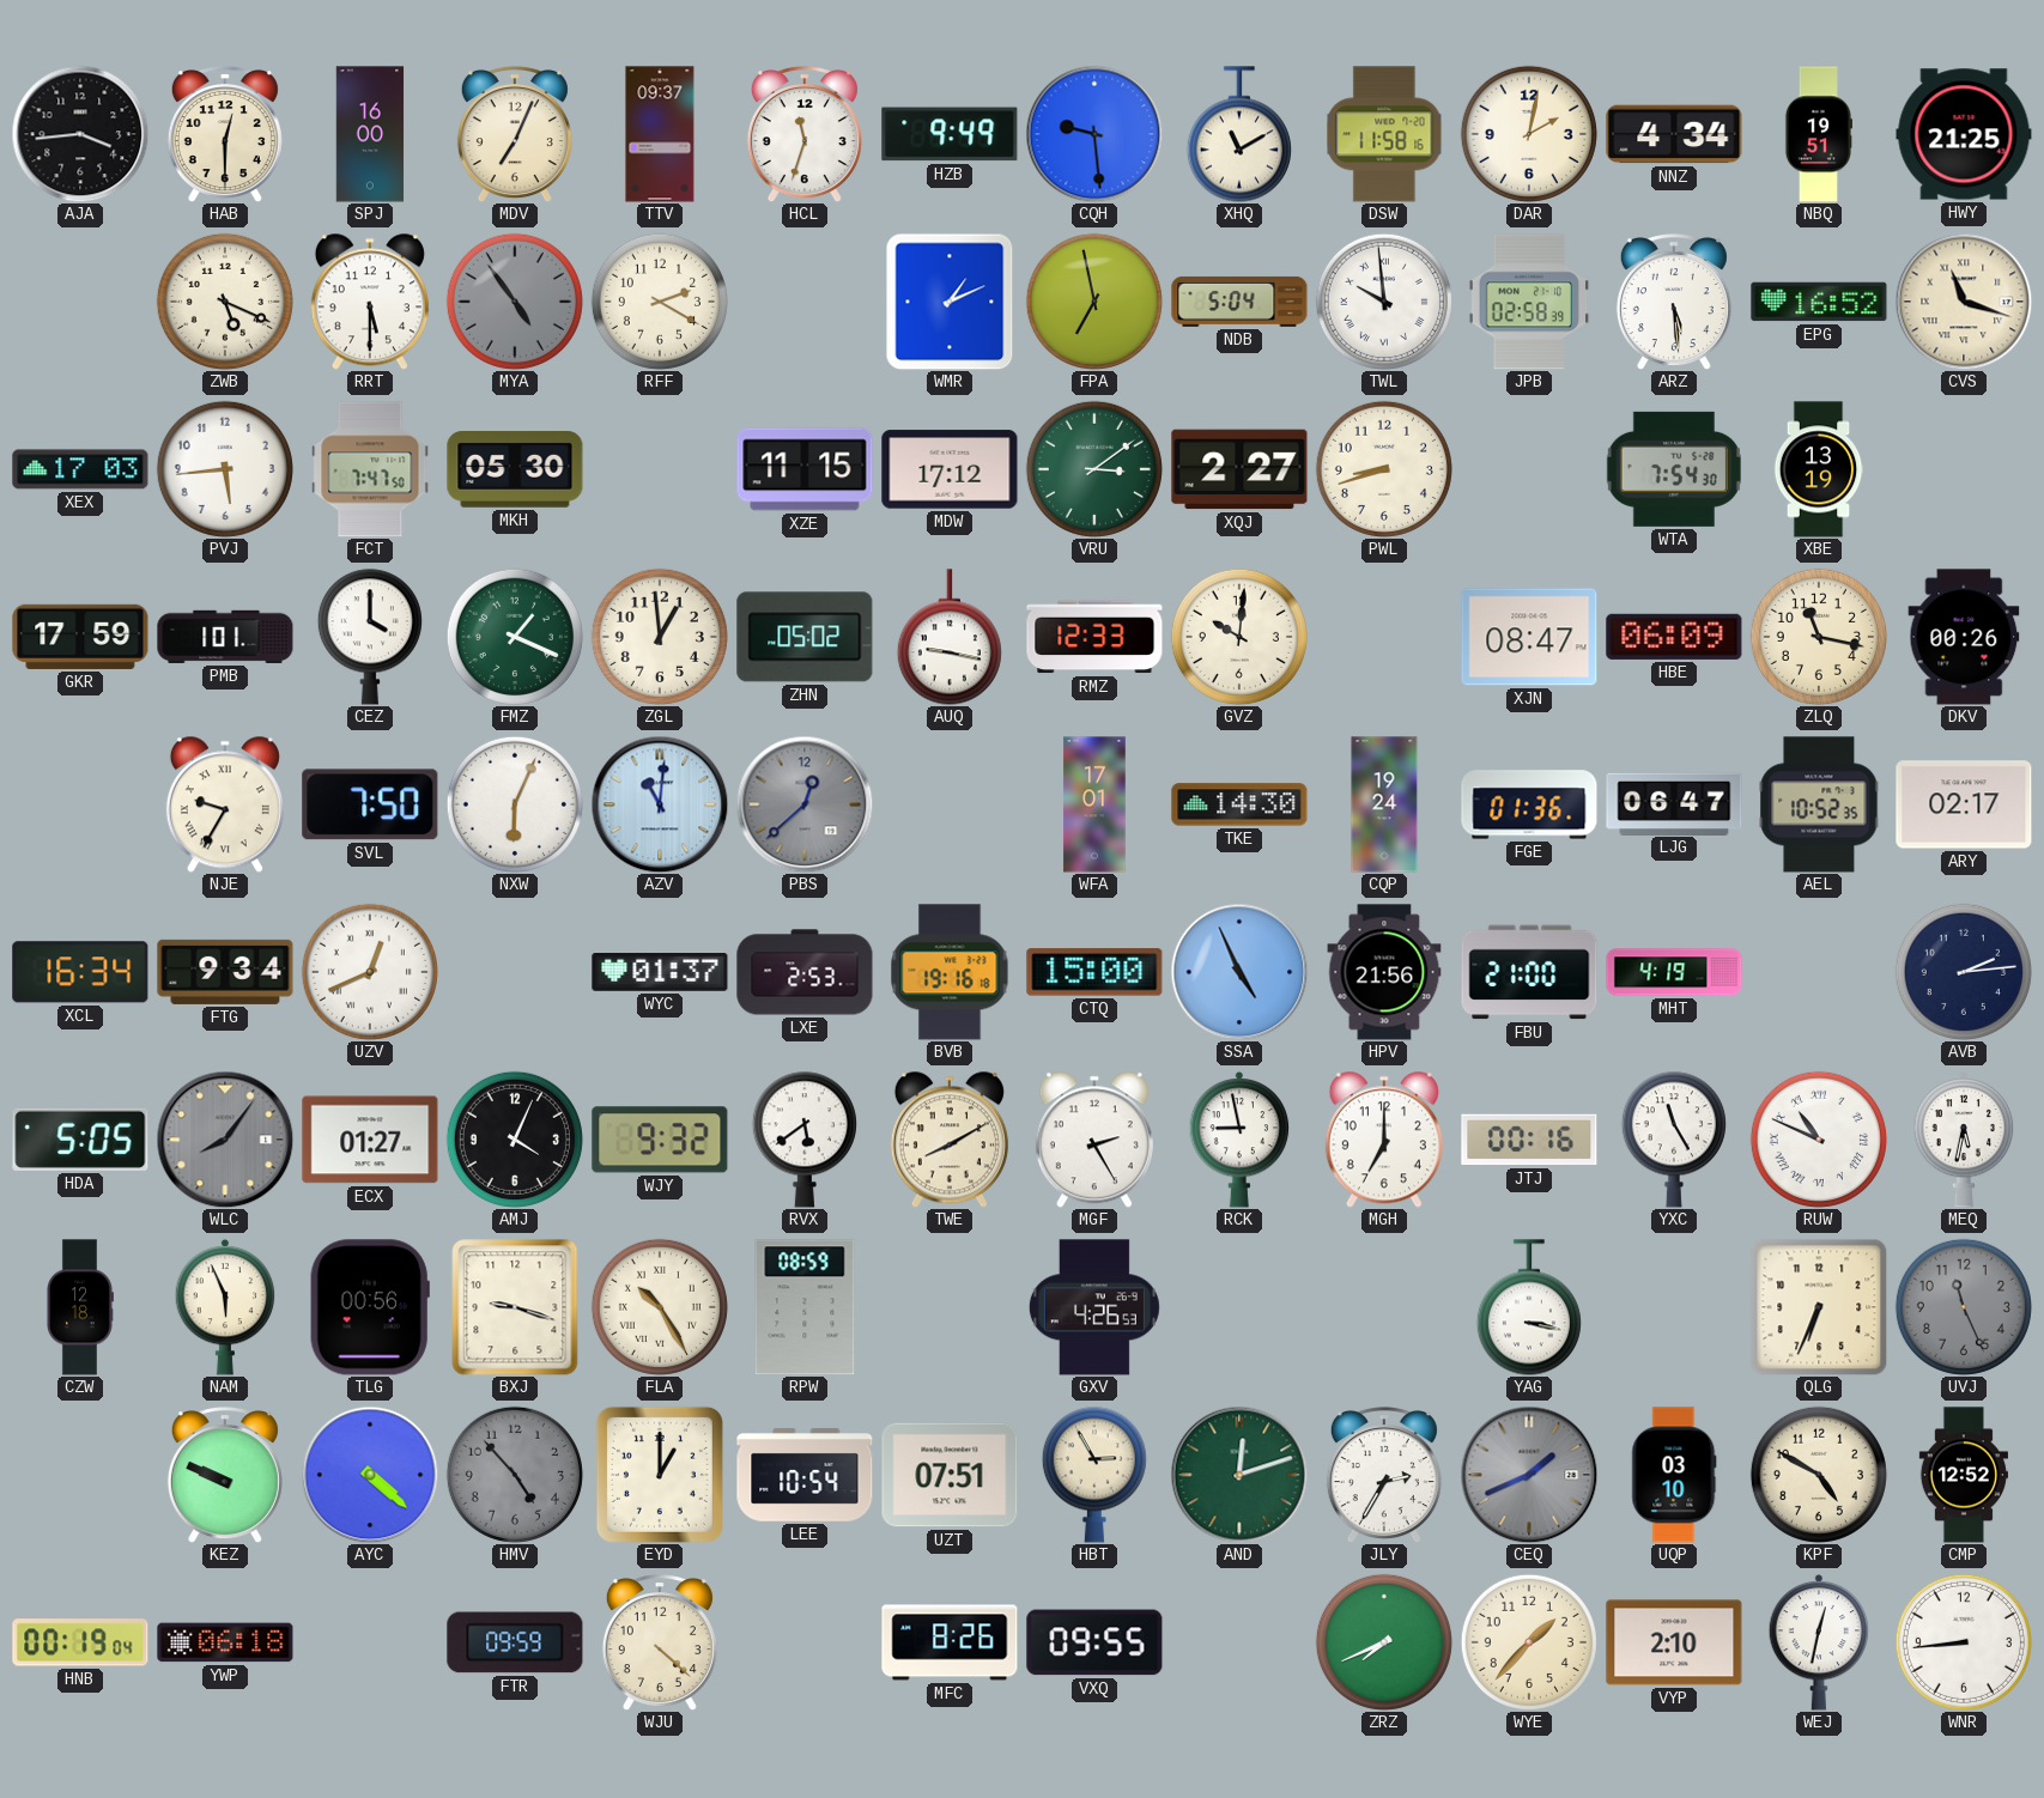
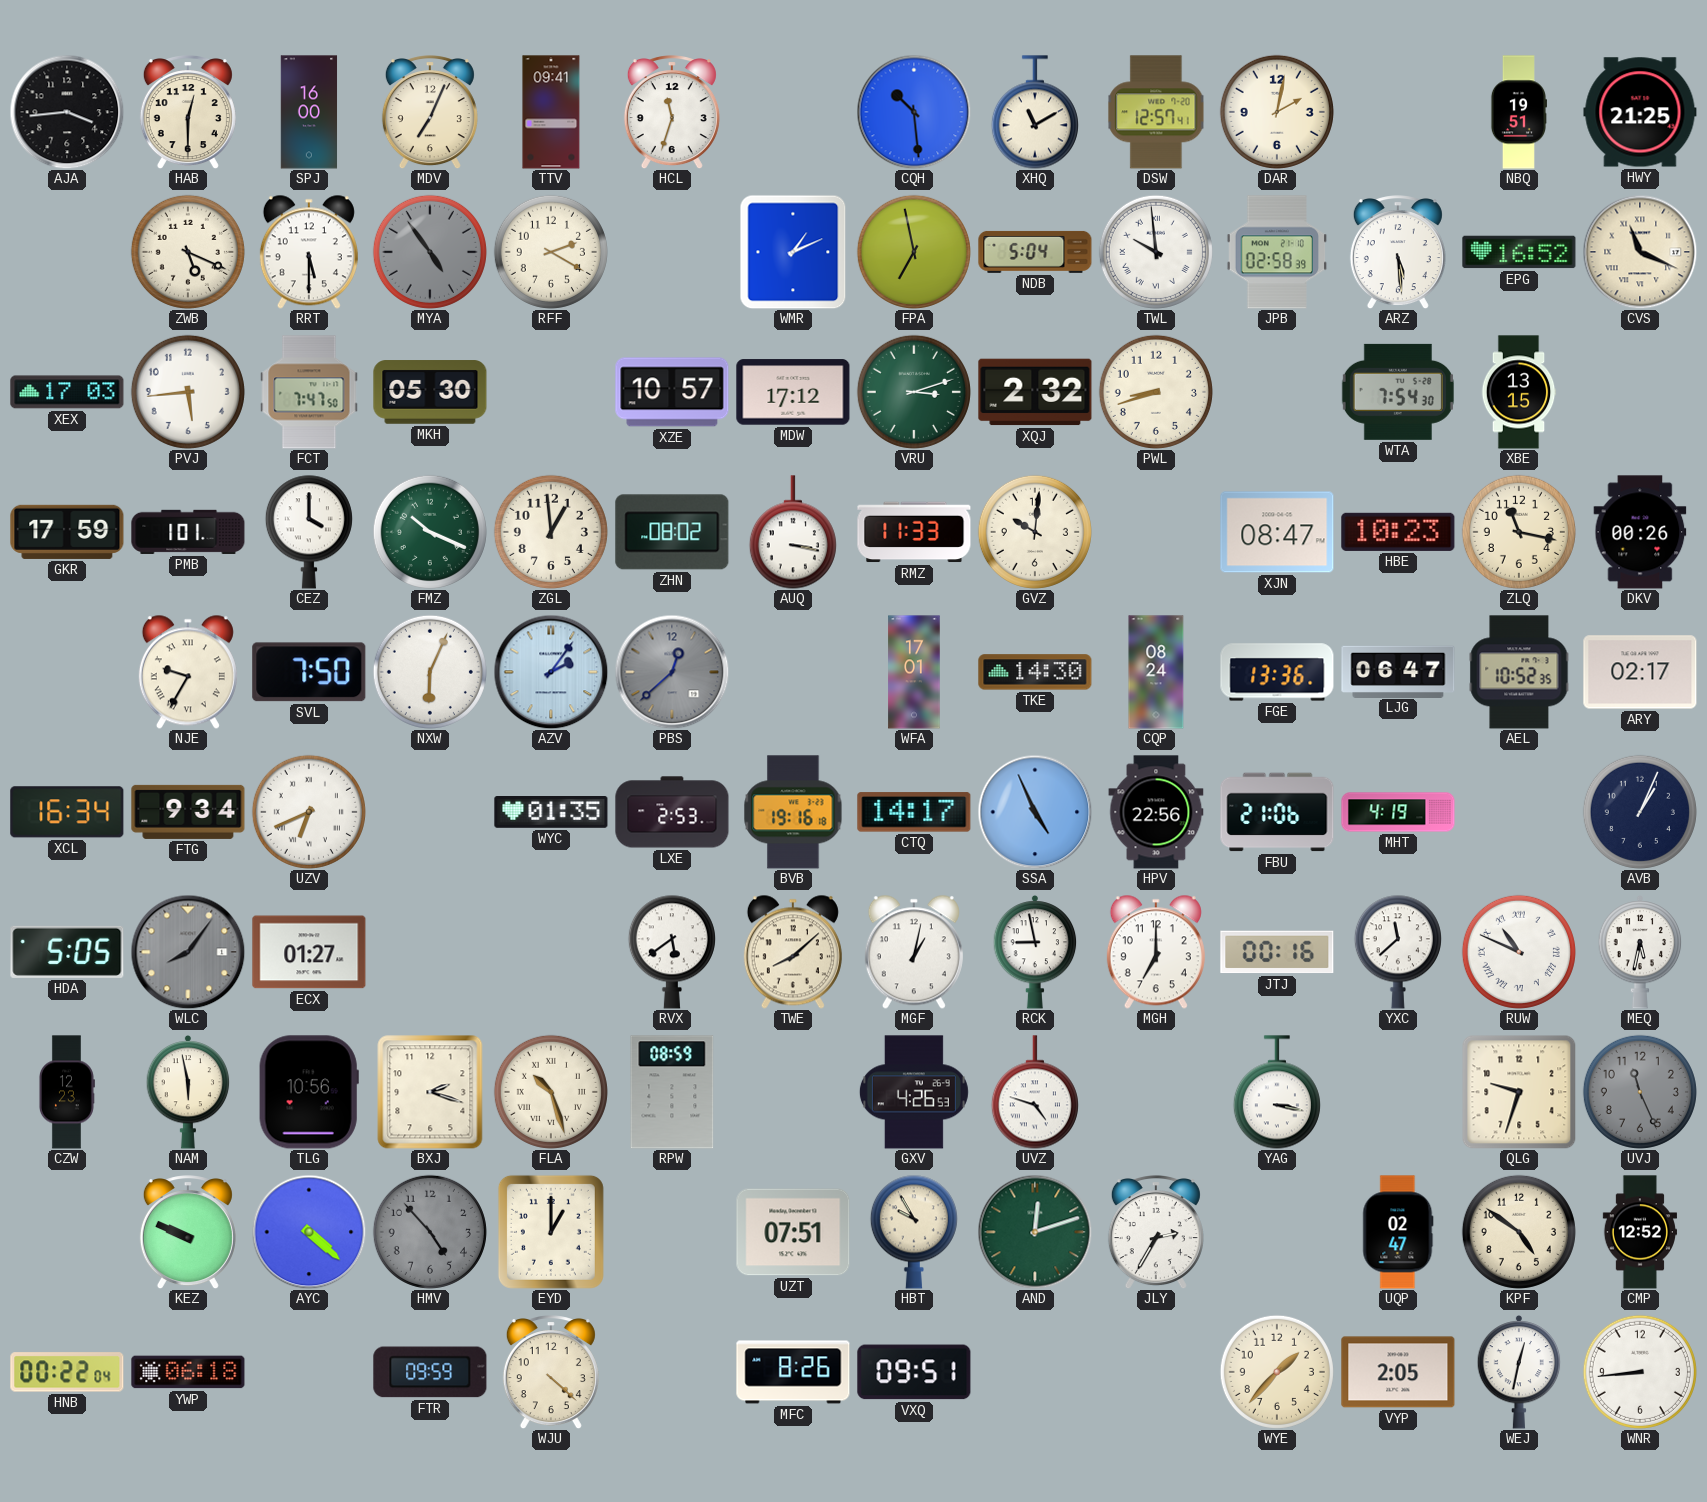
TTV: 09:37 -> 09:41
HZB: 9:49 -> none
CQH: 9:29 -> 10:29
DSW: 11:58 -> 12:57
NNZ: 4:34 -> none
CVS: 11:18 -> 11:19
XZE: 11:15 -> 10:57
VRU: 3:09 -> 3:12
XQJ: 2:27 -> 2:32
XBE: 13:19 -> 13:15
FMZ: 1:19 -> 10:19
ZHN: 05:02 -> 08:02
AUQ: 9:17 -> 3:17
RMZ: 12:33 -> 11:33
HBE: 06:09 -> 10:23
AZV: 11:01 -> 2:06
CQP: 19:24 -> 08:24
FGE: 01:36 -> 13:36
UZV: 12:41 -> 6:41
WYC: 01:37 -> 01:35
CTQ: 15:00 -> 14:17
HPV: 21:56 -> 22:56
FBU: 21:00 -> 21:06
AVB: 2:14 -> 1:04
AMJ: 4:04 -> none
WJY: 9:32 -> none
TWE: 8:10 -> 8:08
MGF: 2:25 -> 1:02
YXC: 11:25 -> 11:38
CZW: 12:18 -> 12:23
NAM: 5:56 -> 5:58
TLG: 00:56 -> 10:56
BXJ: 9:18 -> 2:18
FLA: 10:25 -> 10:27
UVZ: none -> 4:48
QLG: 6:34 -> 9:33
LEE: 10:54 -> none
HBT: 2:55 -> 9:55
CEQ: 1:41 -> none
UQP: 03:10 -> 02:47
KPF: 4:50 -> 4:51
HNB: 00:19 -> 00:22
VXQ: 09:55 -> 09:51
ZRZ: 7:41 -> none
VYP: 2:10 -> 2:05
